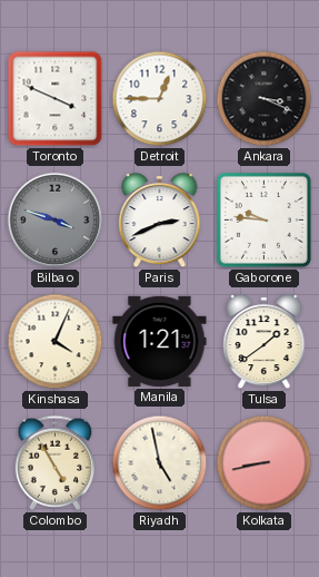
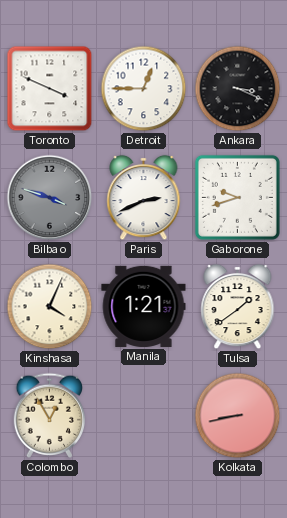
Gaborone: 9:46 -> 9:42
Colombo: 4:55 -> 12:55
Riyadh: 4:58 -> none
